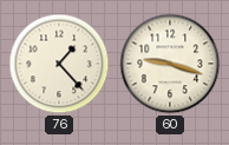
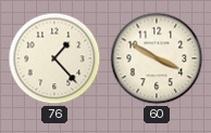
60: 9:18 -> 3:50
